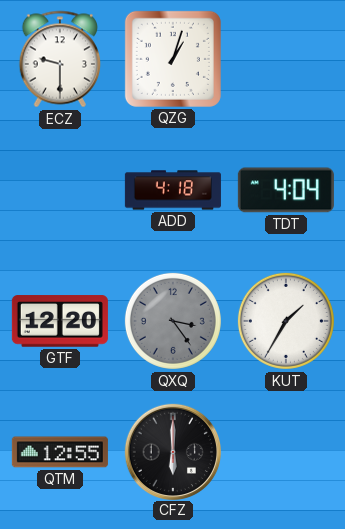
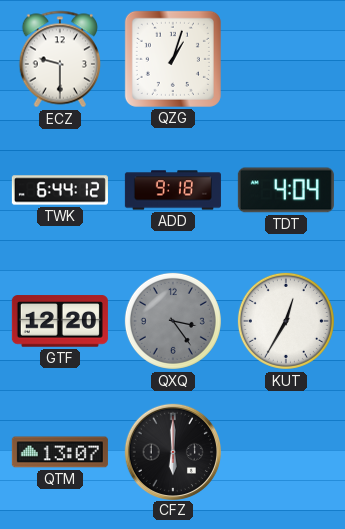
TWK: none -> 6:44
ADD: 4:18 -> 9:18
KUT: 1:35 -> 12:35
QTM: 12:55 -> 13:07
